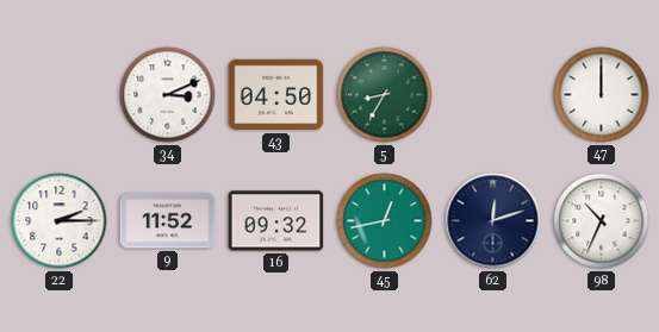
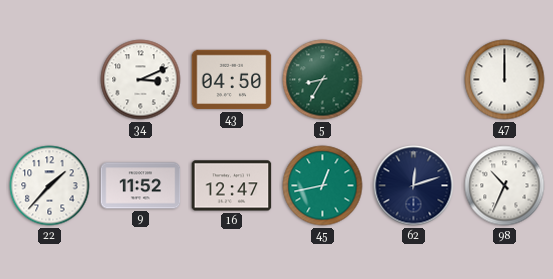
22: 2:15 -> 1:37
16: 09:32 -> 12:47
